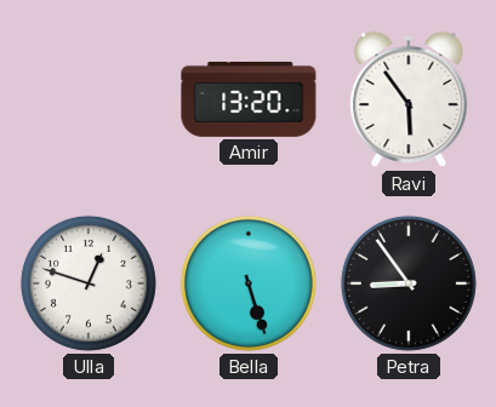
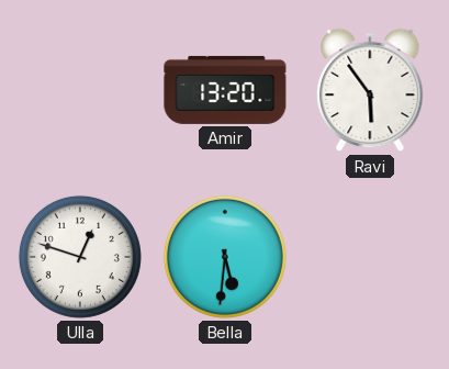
Bella: 5:27 -> 5:31
Petra: 8:54 -> none
